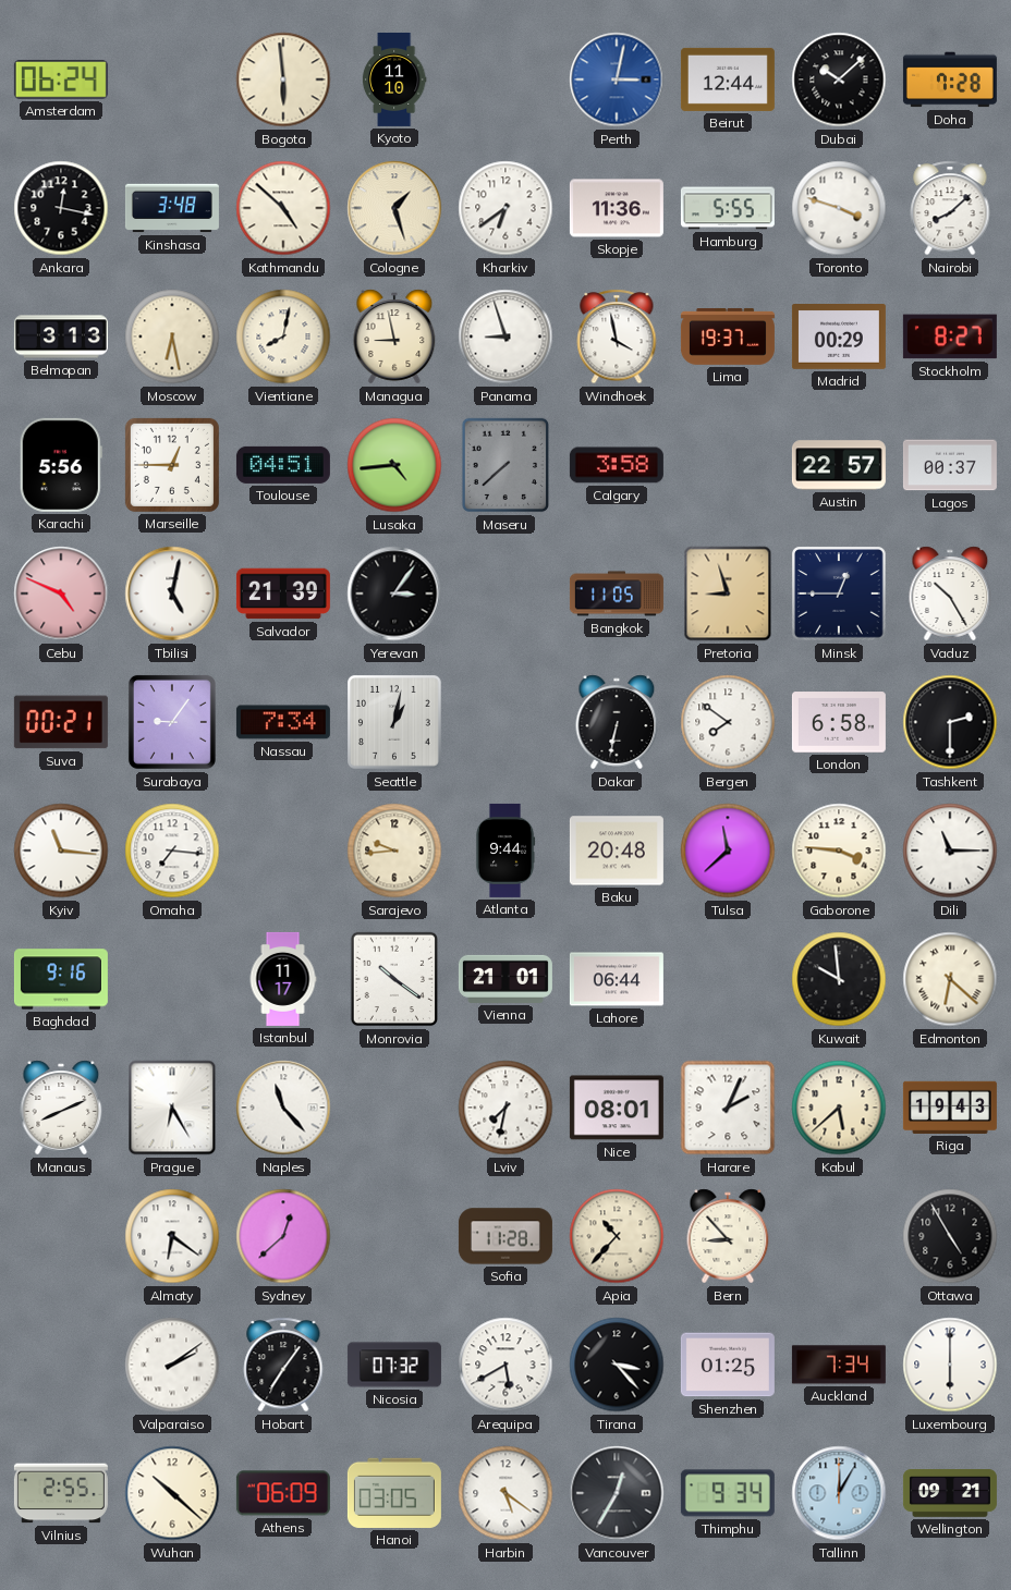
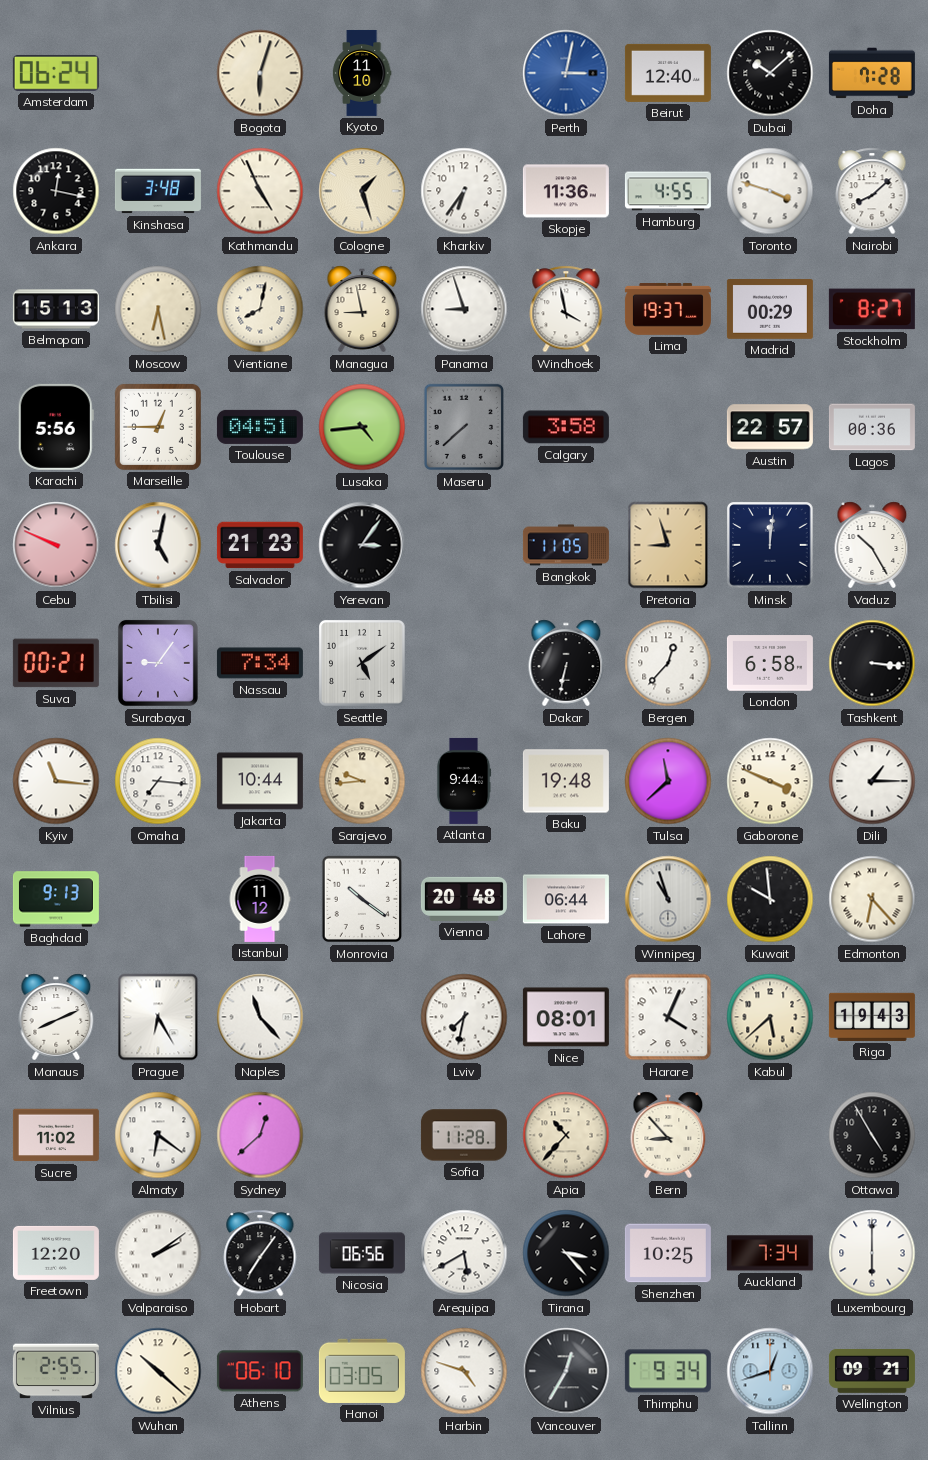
Bogota: 5:59 -> 6:03
Beirut: 12:44 -> 12:40
Kathmandu: 4:52 -> 4:56
Kharkiv: 6:39 -> 6:36
Hamburg: 5:55 -> 4:55
Belmopan: 3:13 -> 15:13
Lagos: 00:37 -> 00:36
Cebu: 4:49 -> 9:49
Salvador: 21:39 -> 21:23
Minsk: 12:45 -> 12:01
Seattle: 1:02 -> 5:09
Bergen: 7:51 -> 12:37
Tashkent: 2:30 -> 3:16
Jakarta: none -> 10:44
Baku: 20:48 -> 19:48
Gaborone: 3:46 -> 3:49
Dili: 11:15 -> 1:15
Baghdad: 9:16 -> 9:13
Istanbul: 11:17 -> 11:12
Vienna: 21:01 -> 20:48
Winnipeg: none -> 10:57
Edmonton: 6:22 -> 6:23
Harare: 2:04 -> 4:04
Sucre: none -> 11:02
Freetown: none -> 12:20
Nicosia: 07:32 -> 06:56
Shenzhen: 01:25 -> 10:25
Athens: 06:09 -> 06:10
Harbin: 5:21 -> 4:48
Tallinn: 12:05 -> 12:42
